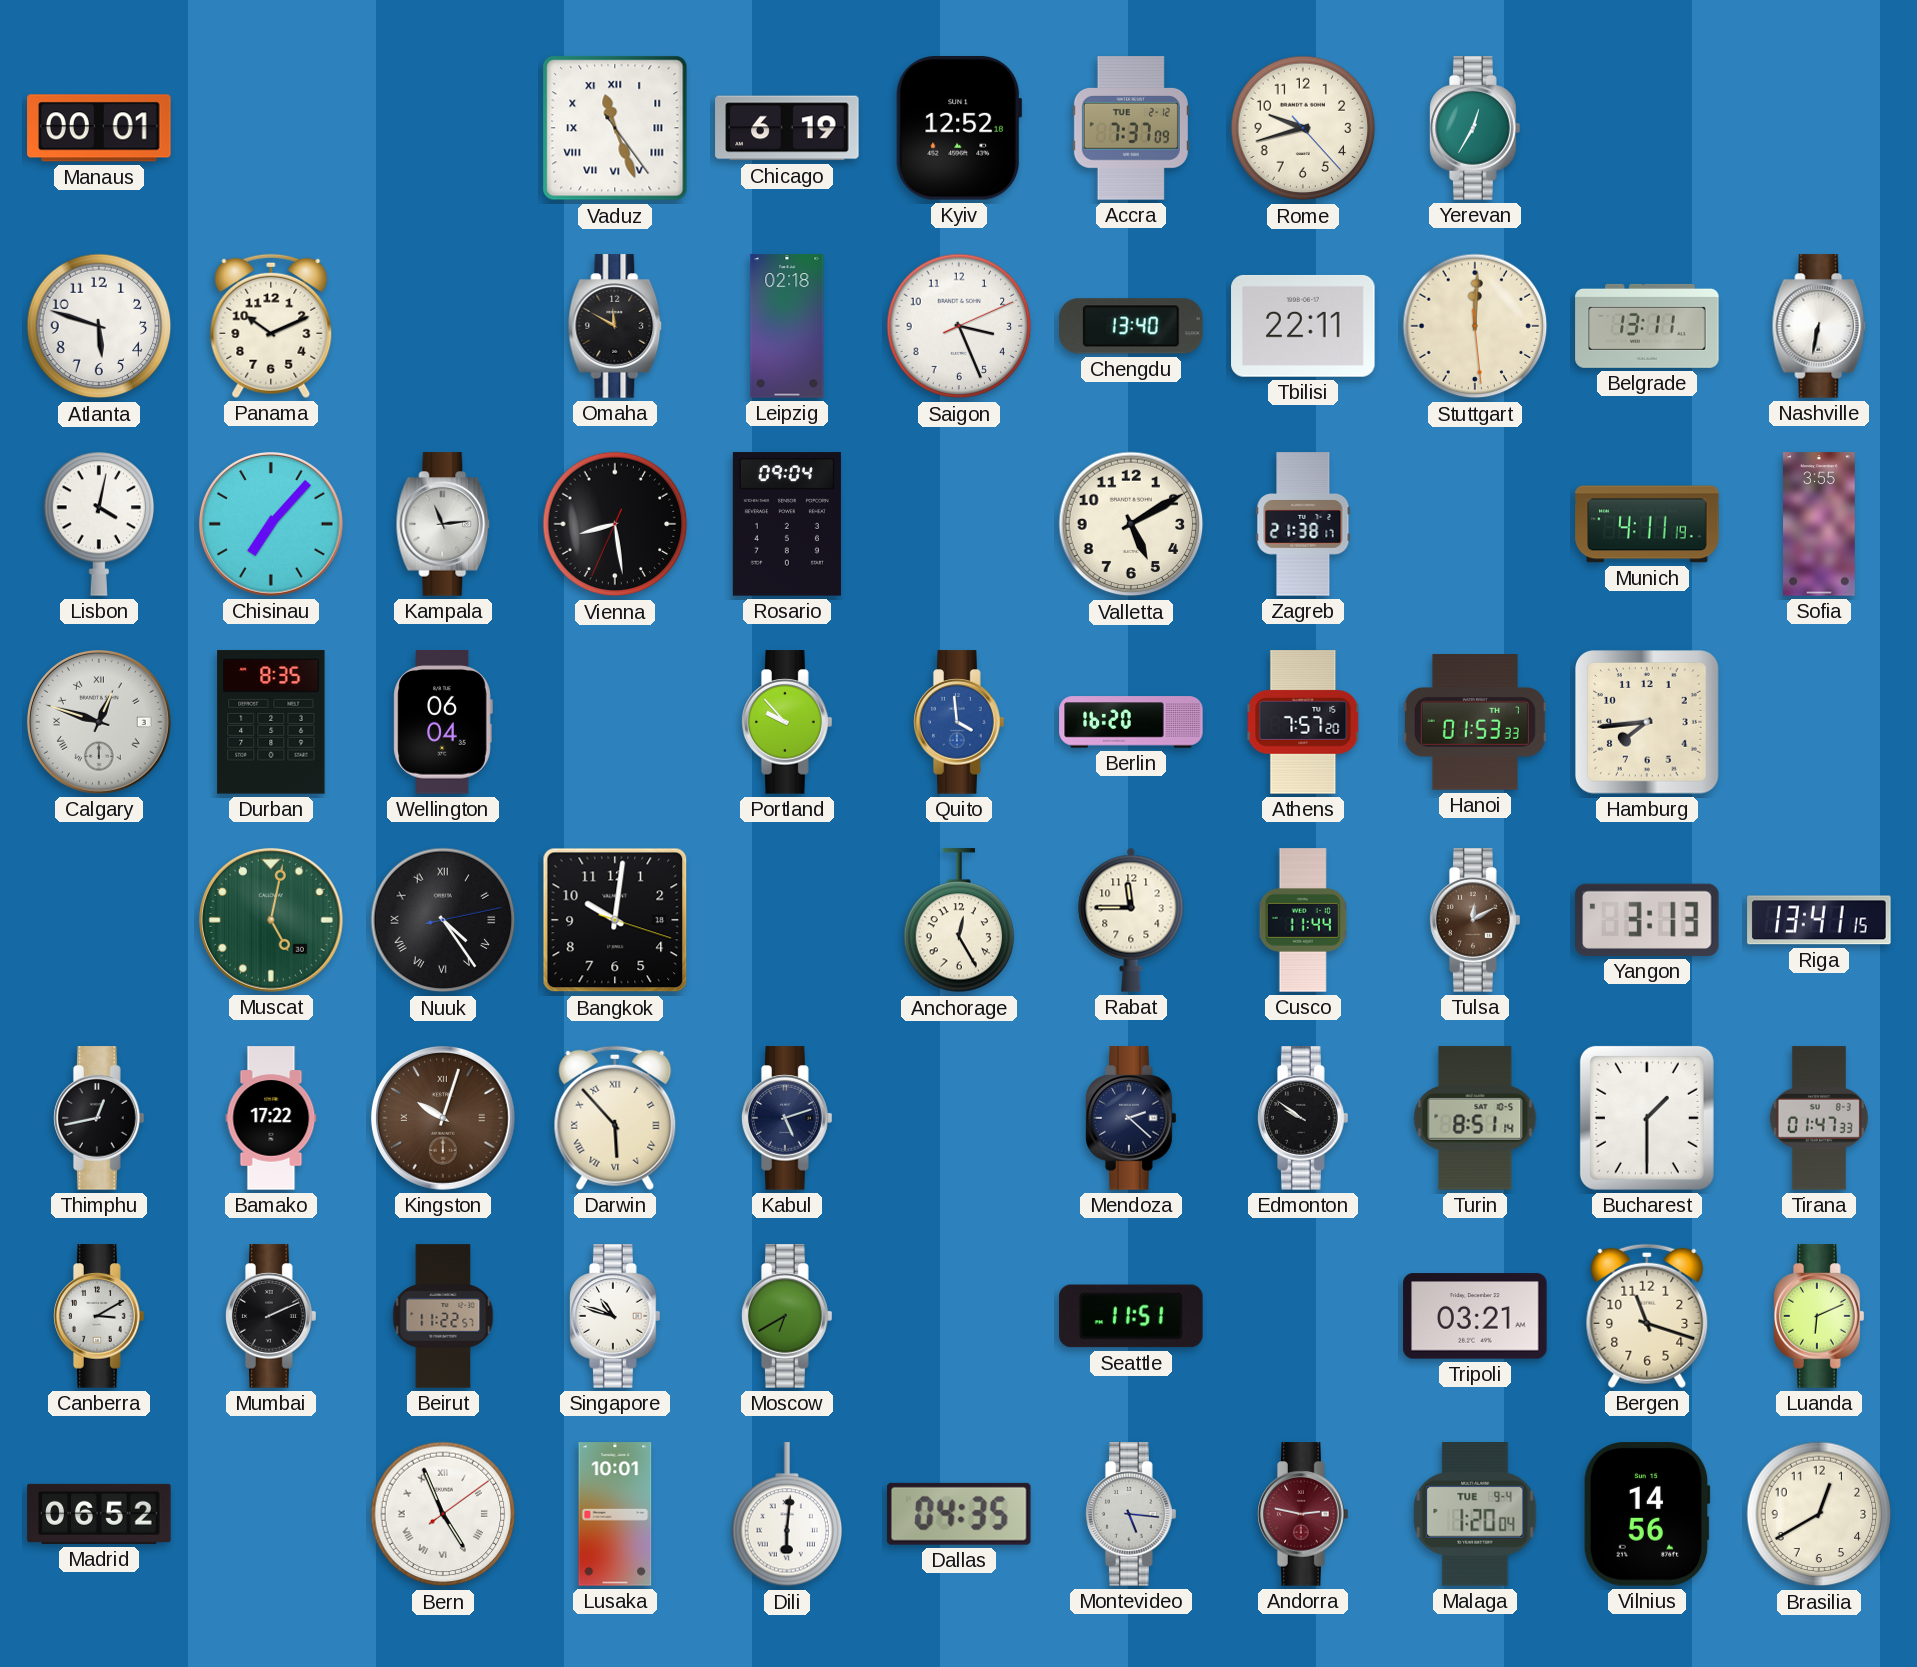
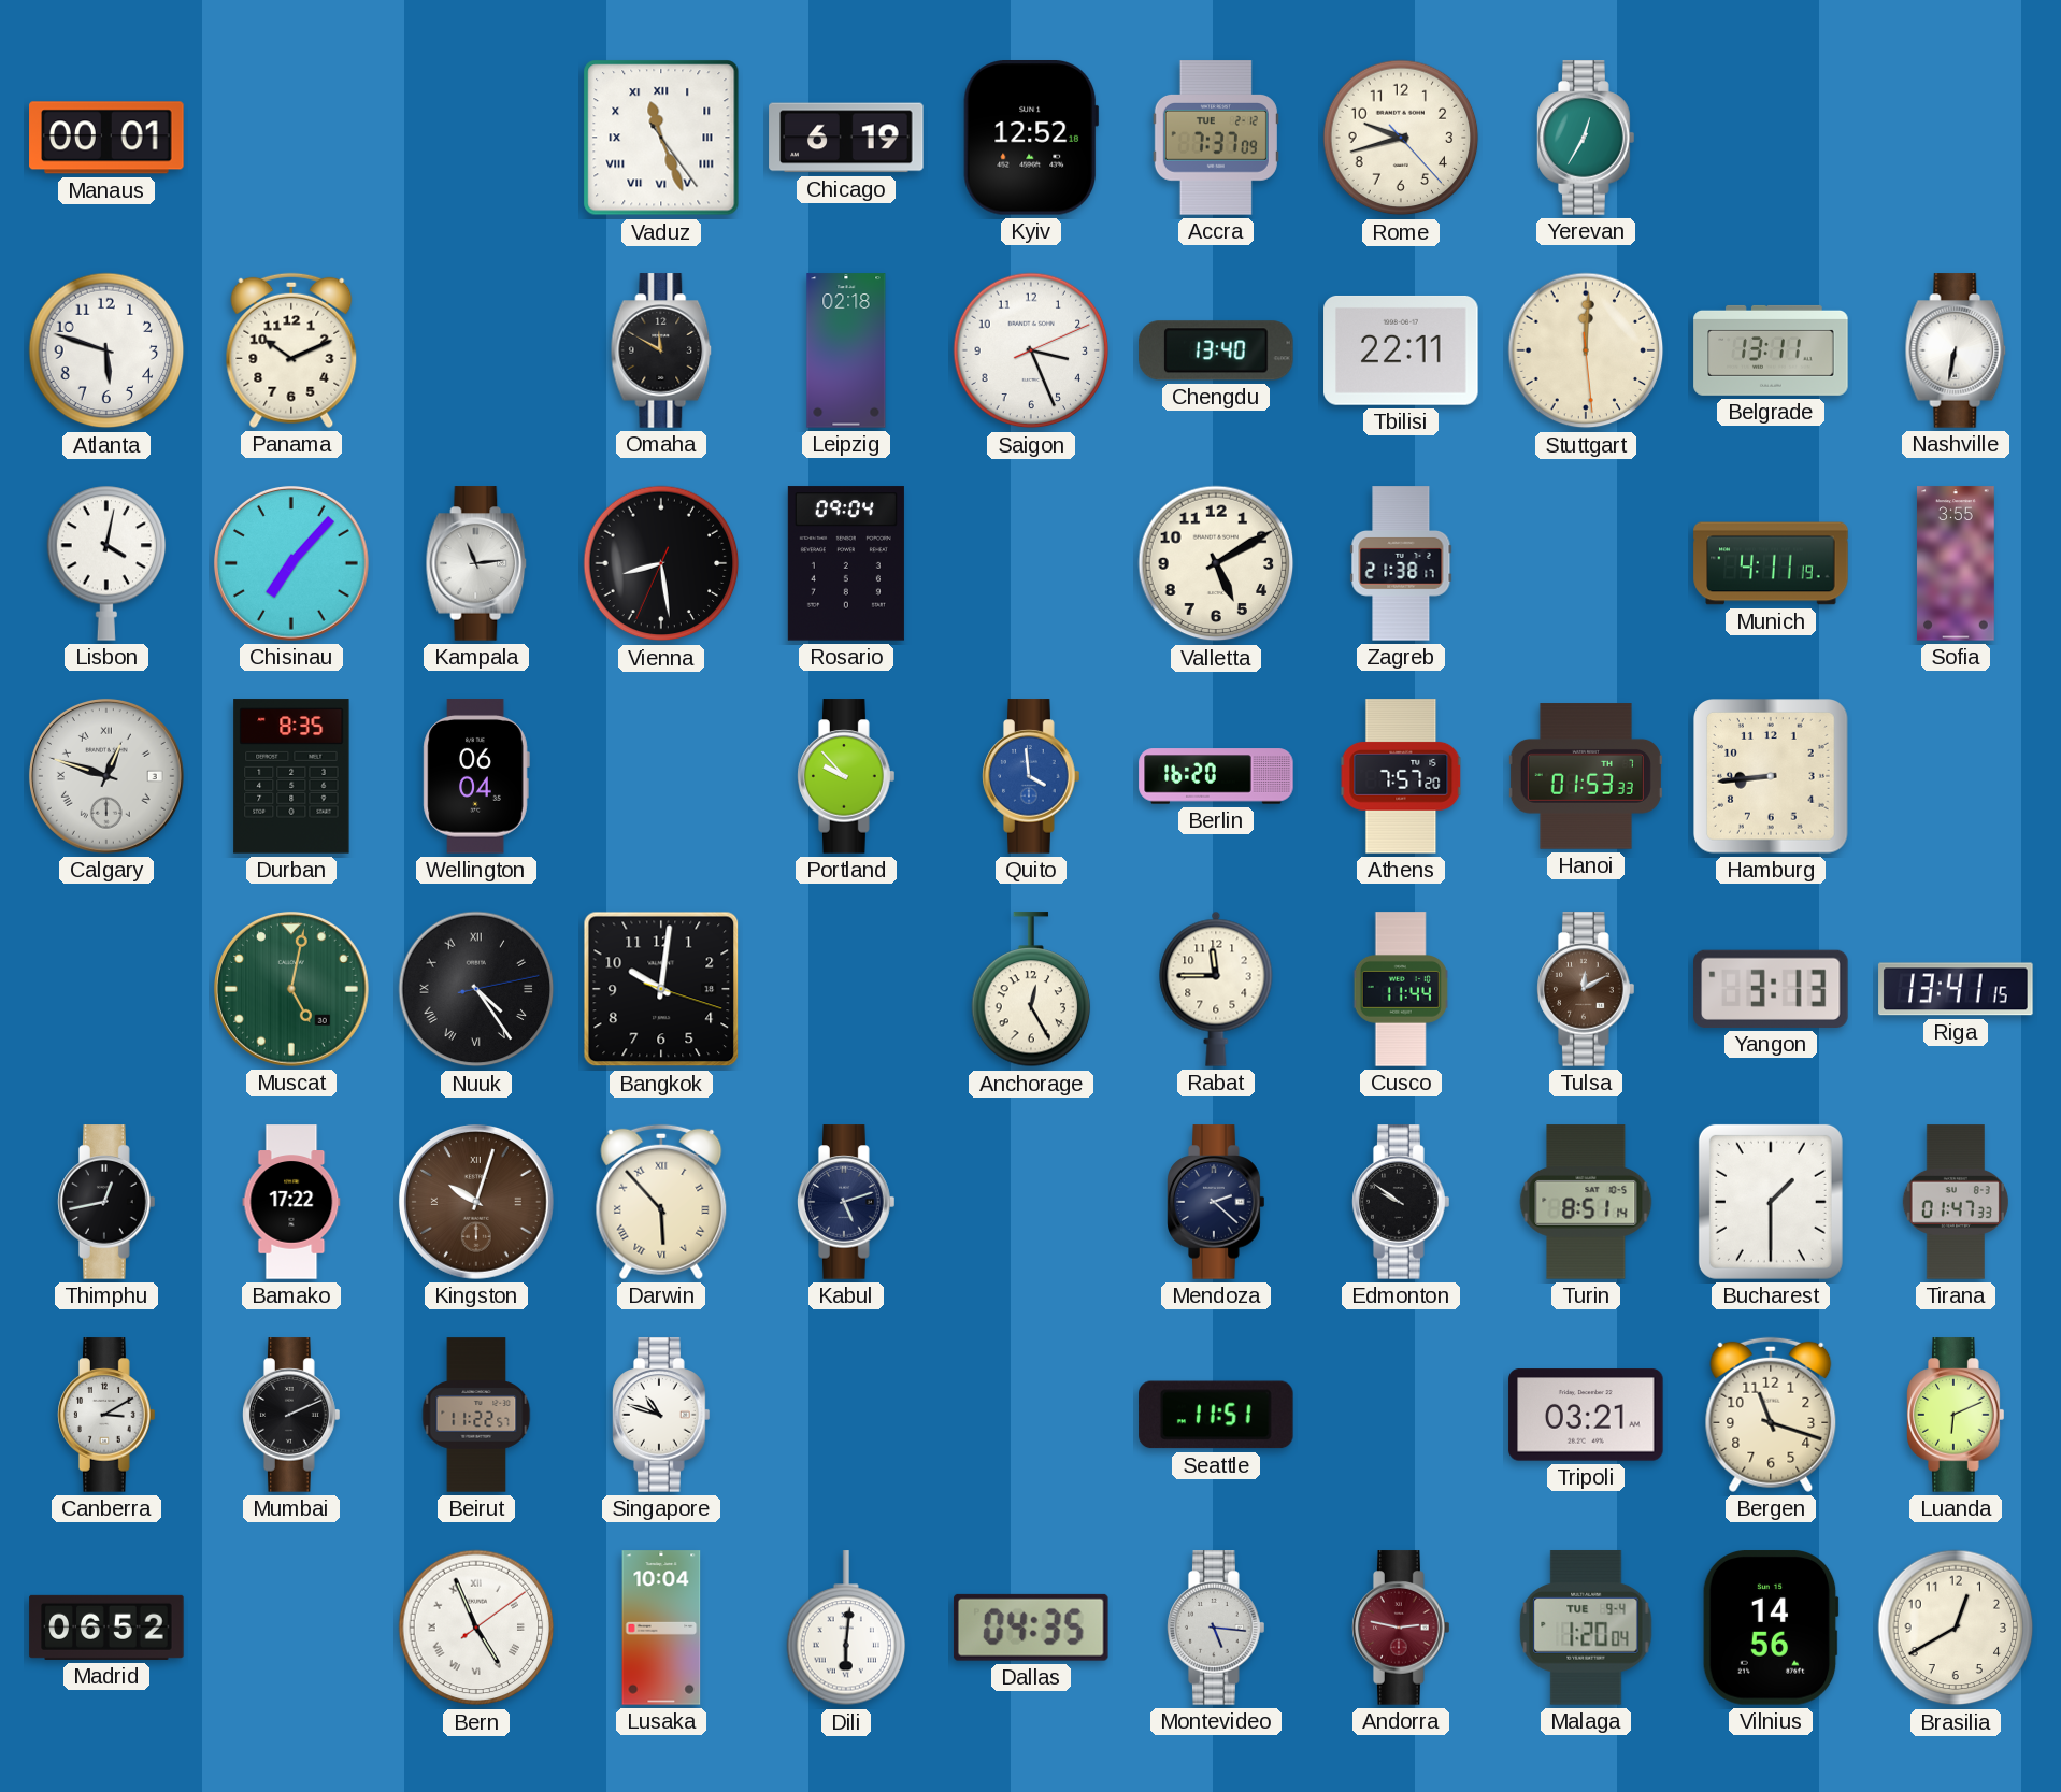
Hamburg: 7:44 -> 8:44
Moscow: 6:40 -> none
Lusaka: 10:01 -> 10:04
